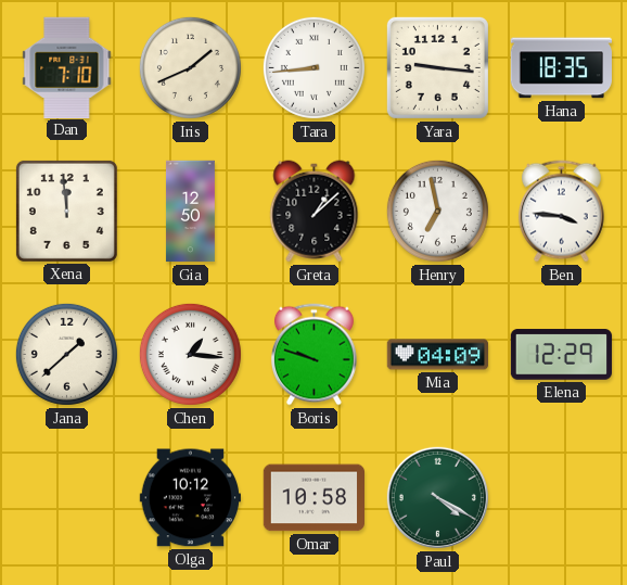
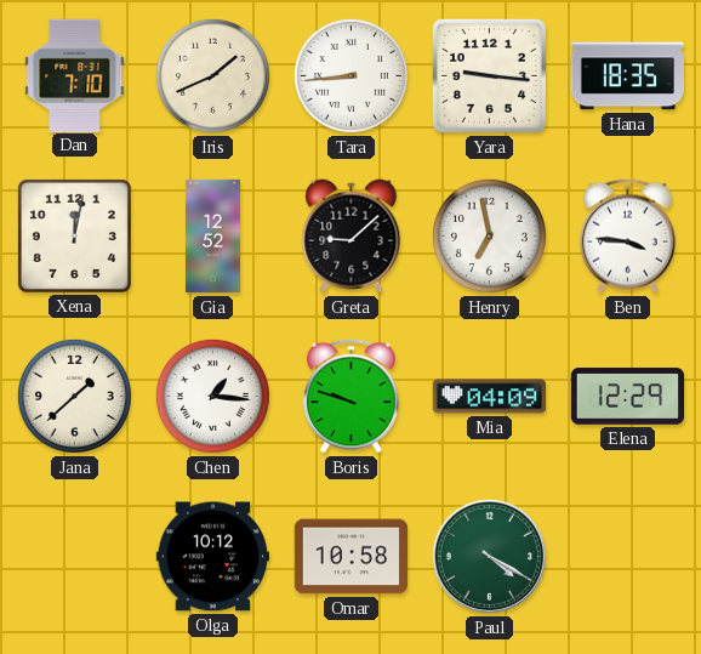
Xena: 11:59 -> 12:02
Gia: 12:50 -> 12:52
Greta: 1:08 -> 9:08
